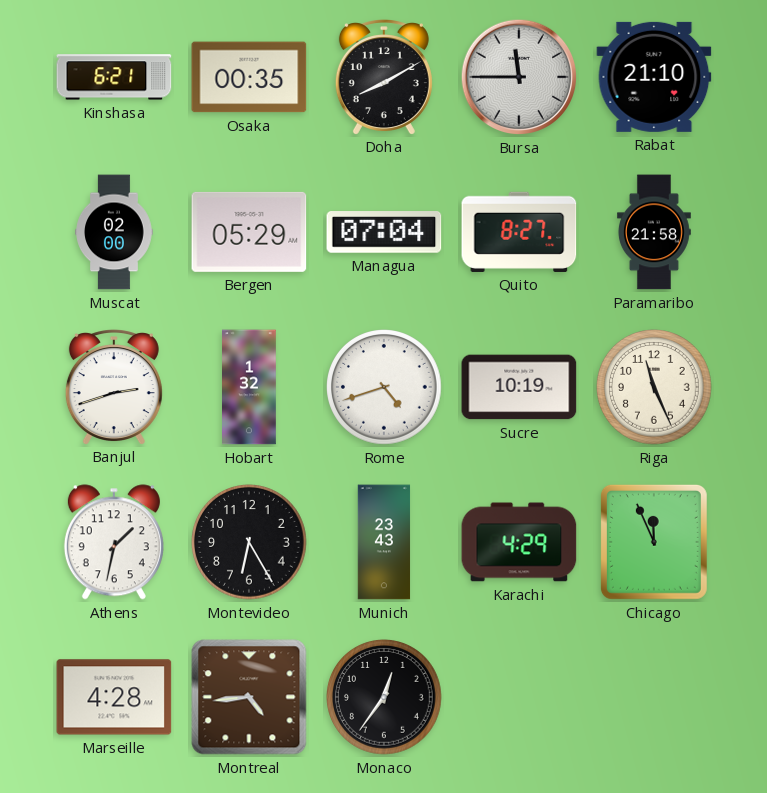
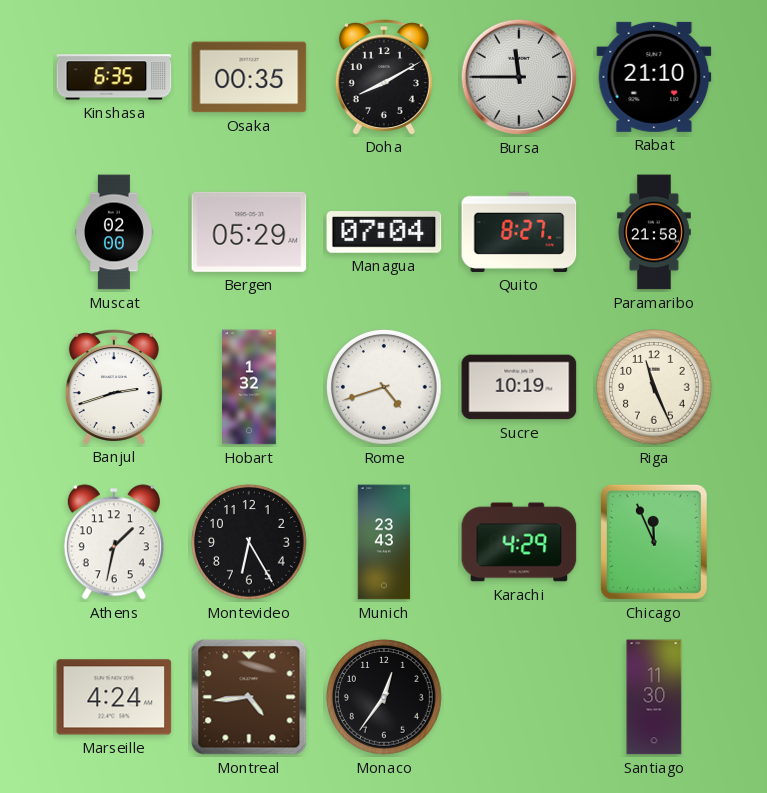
Kinshasa: 6:21 -> 6:35
Marseille: 4:28 -> 4:24
Santiago: none -> 11:30
